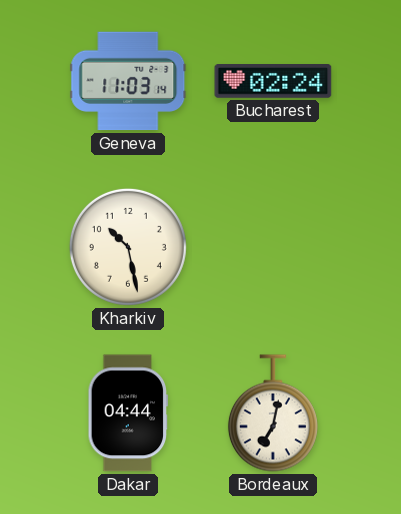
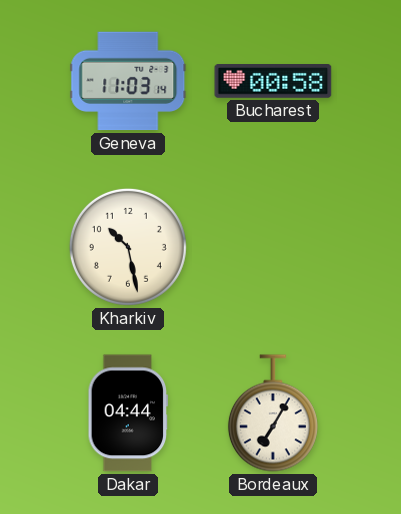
Bucharest: 02:24 -> 00:58
Bordeaux: 7:02 -> 7:05
